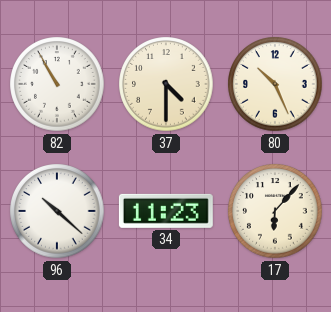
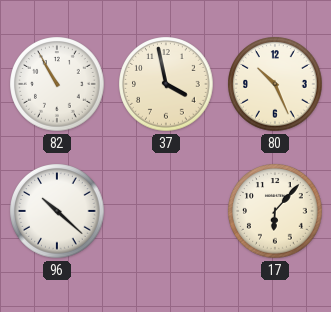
37: 4:30 -> 3:58
34: 11:23 -> none
